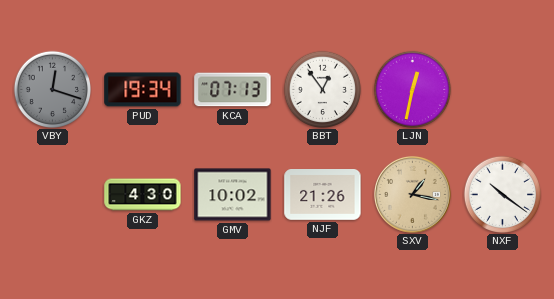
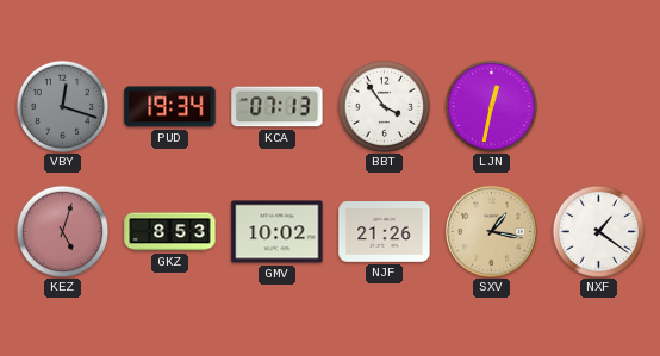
BBT: 12:54 -> 3:54
KEZ: none -> 5:03
GKZ: 4:30 -> 8:53
NXF: 10:21 -> 1:21
